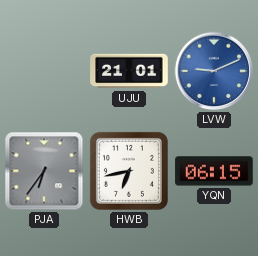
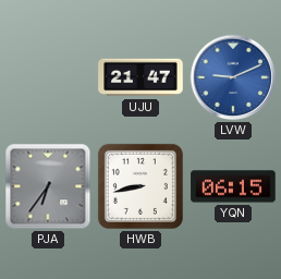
UJU: 21:01 -> 21:47
HWB: 6:43 -> 8:43
